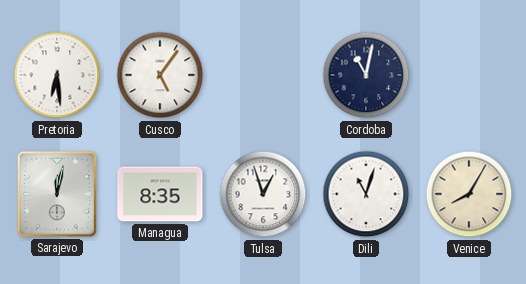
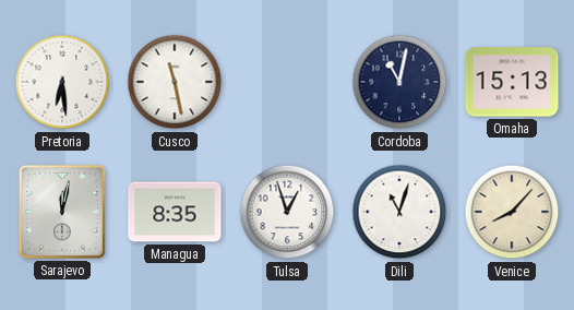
Cusco: 5:06 -> 11:28
Omaha: none -> 15:13
Venice: 8:05 -> 8:07
